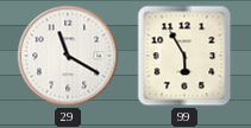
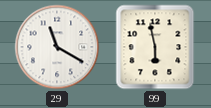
99: 5:55 -> 5:58
